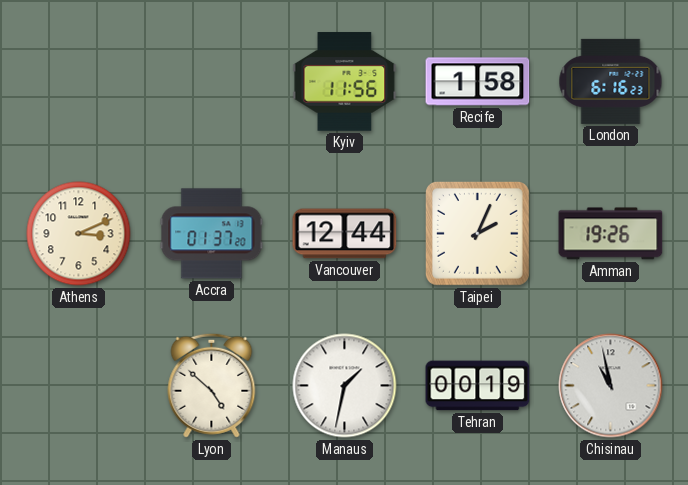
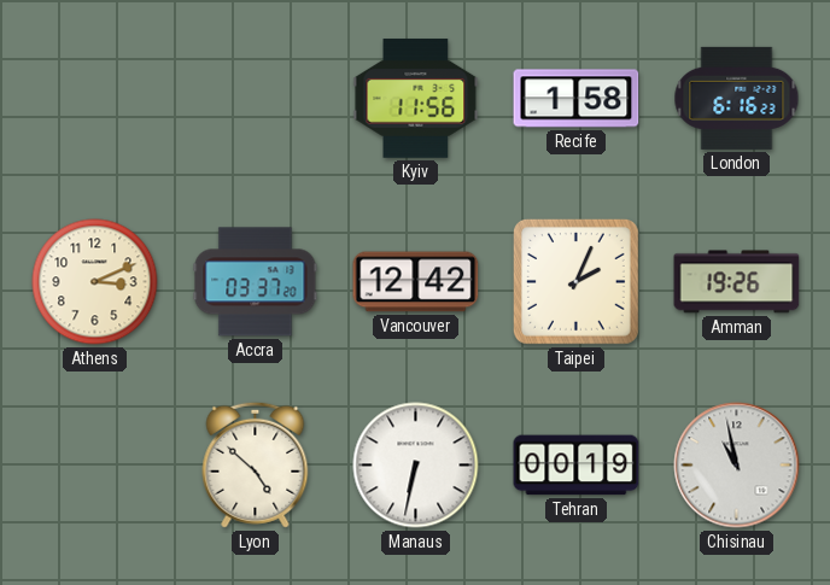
Accra: 01:37 -> 03:37
Vancouver: 12:44 -> 12:42
Manaus: 1:32 -> 6:32
